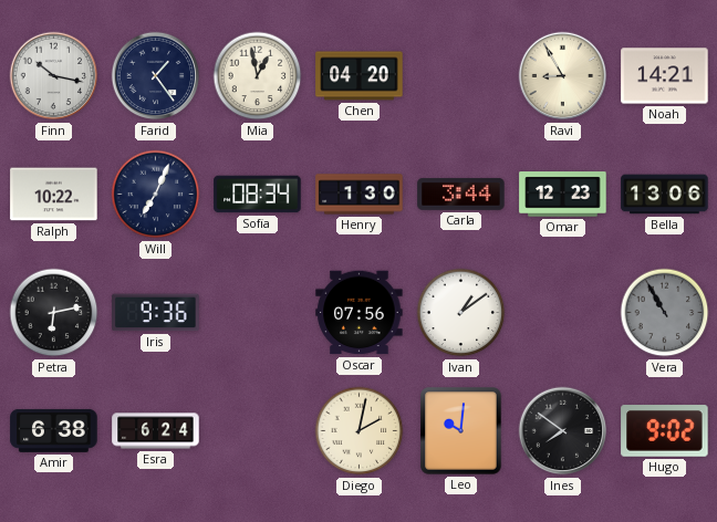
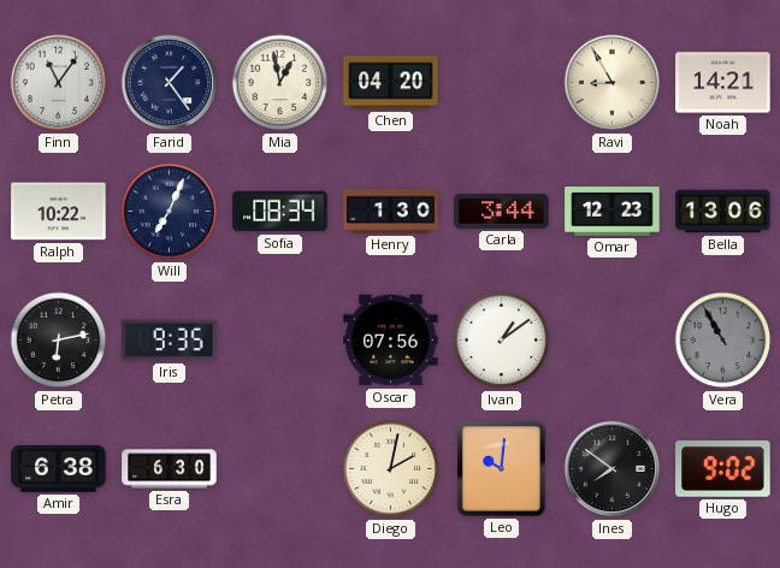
Finn: 10:17 -> 11:06
Iris: 9:36 -> 9:35
Esra: 6:24 -> 6:30
